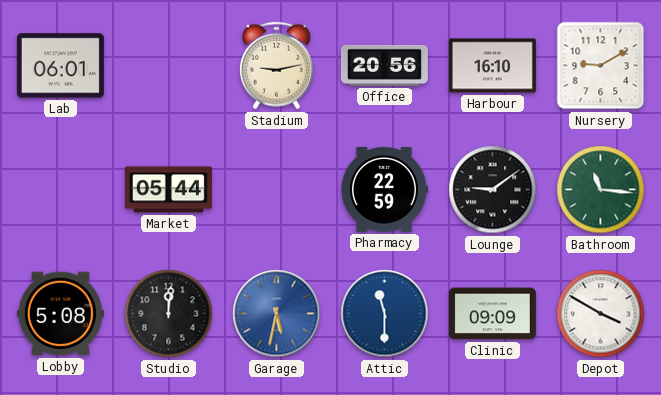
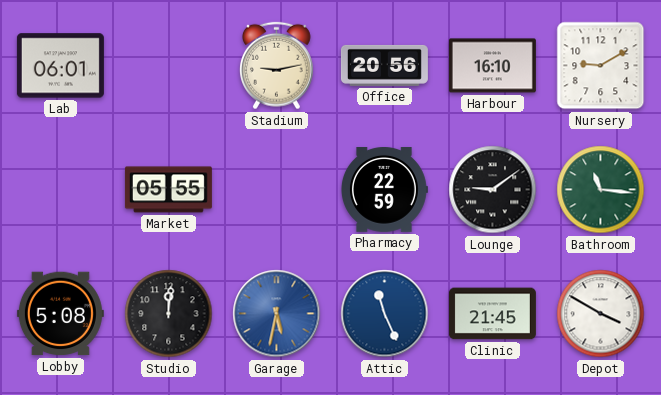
Market: 05:44 -> 05:55
Attic: 11:30 -> 11:26
Clinic: 09:09 -> 21:45
